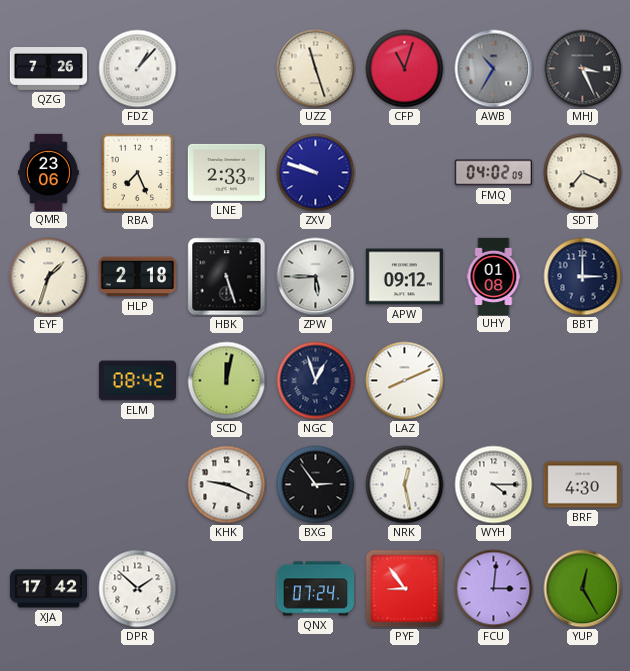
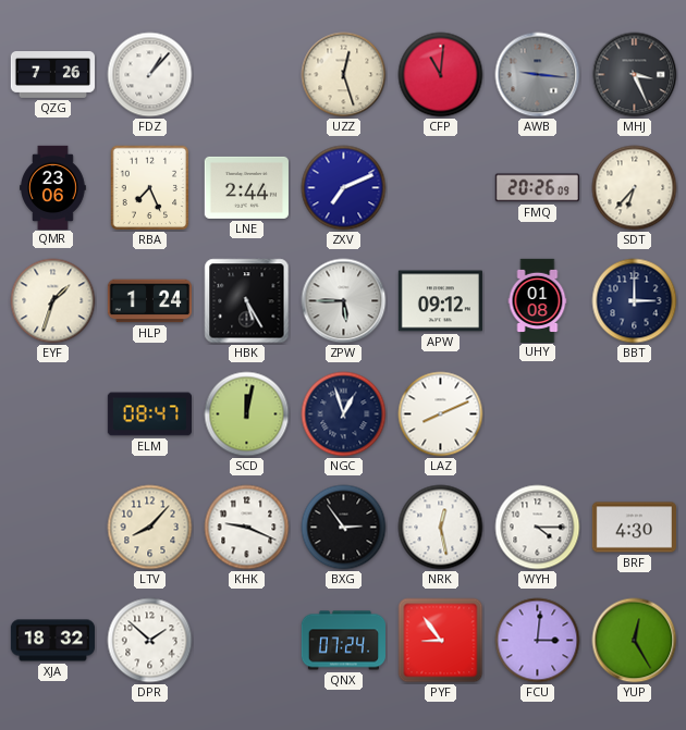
UZZ: 11:27 -> 12:27
CFP: 11:03 -> 11:01
AWB: 10:35 -> 9:16
LNE: 2:33 -> 2:44
ZXV: 9:48 -> 7:11
FMQ: 04:02 -> 20:26
SDT: 7:19 -> 6:37
HLP: 2:18 -> 1:24
HBK: 5:27 -> 5:25
ELM: 08:42 -> 08:47
LTV: none -> 8:07
XJA: 17:42 -> 18:32
